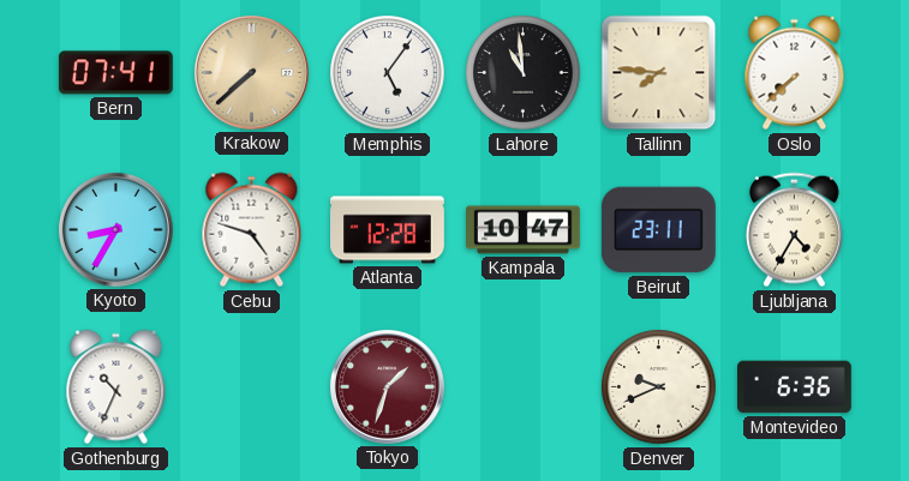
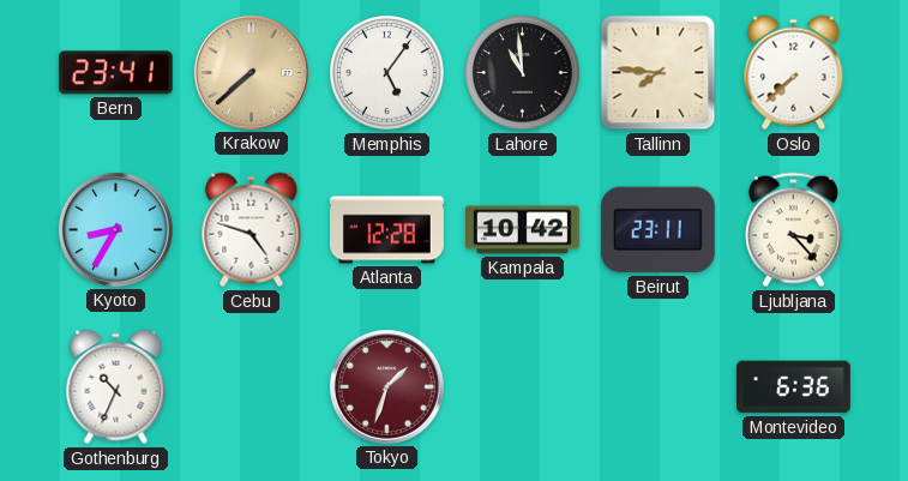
Bern: 07:41 -> 23:41
Kampala: 10:47 -> 10:42
Ljubljana: 4:35 -> 3:23
Denver: 9:41 -> none
